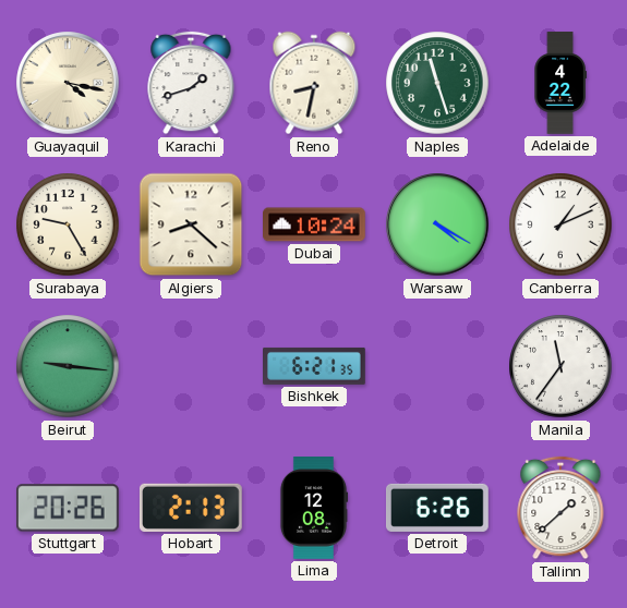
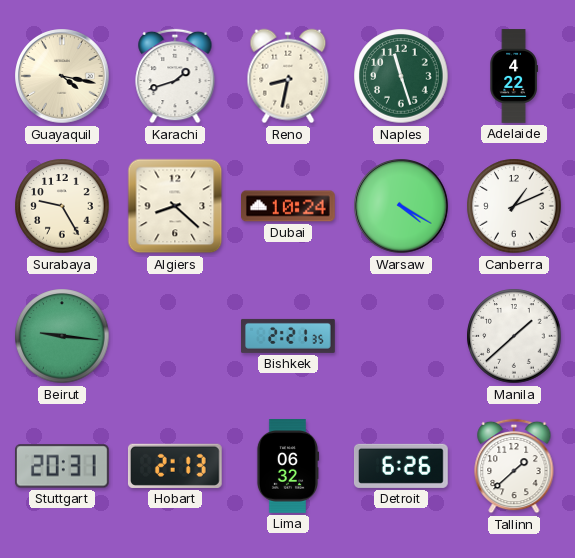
Bishkek: 6:21 -> 2:21
Manila: 11:36 -> 1:38
Stuttgart: 20:26 -> 20:31
Lima: 12:08 -> 06:32
